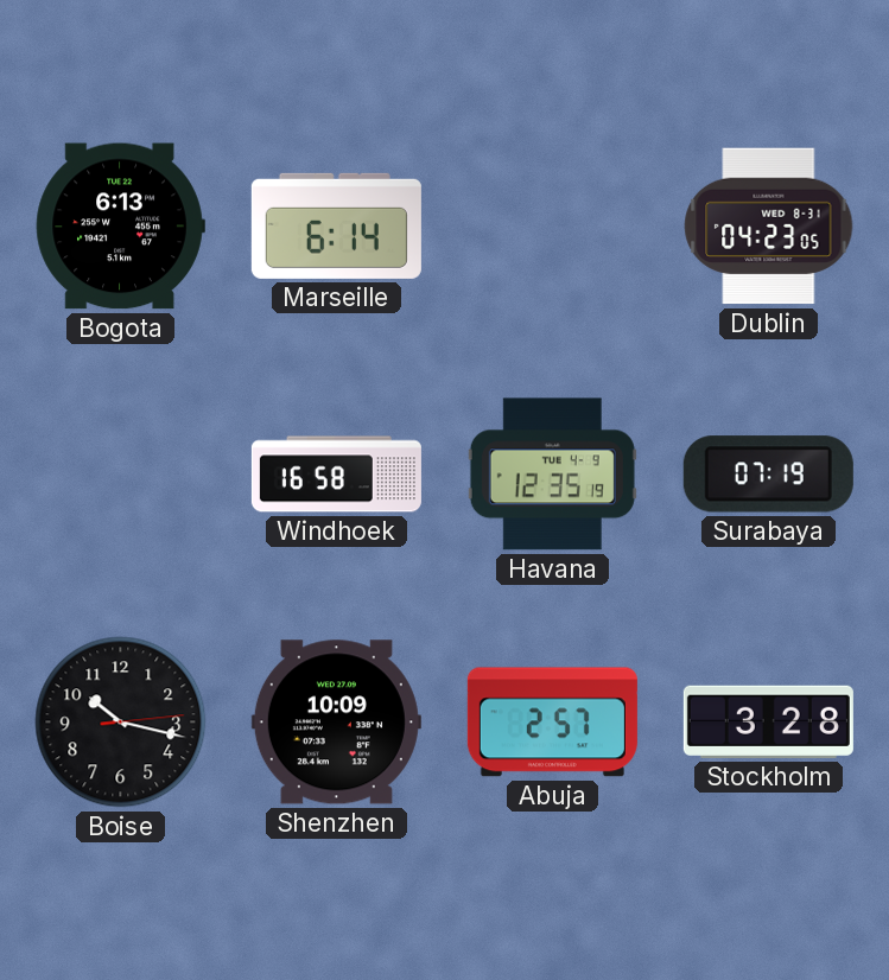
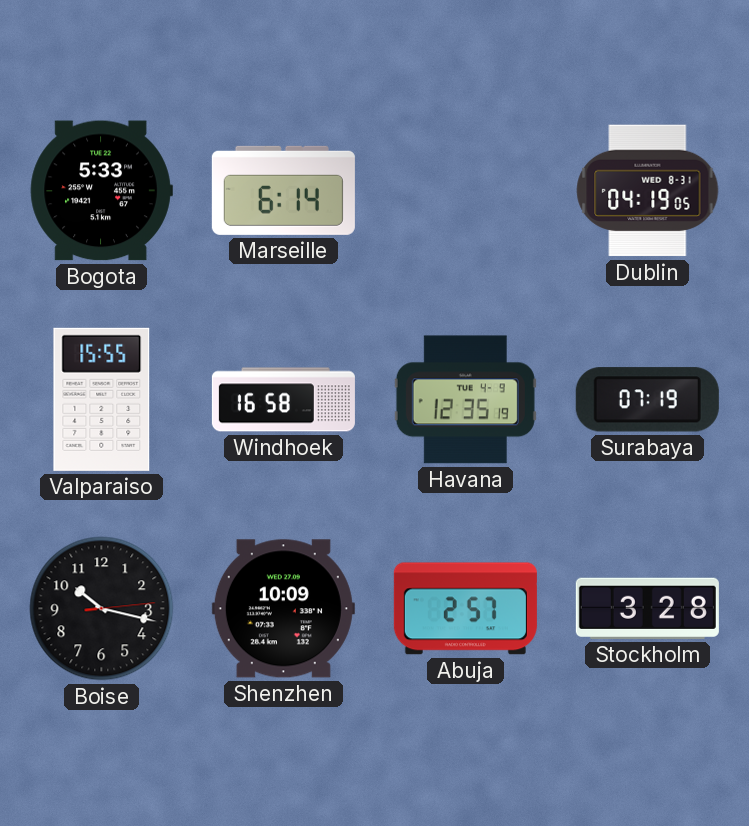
Bogota: 6:13 -> 5:33
Dublin: 04:23 -> 04:19
Valparaiso: none -> 15:55
